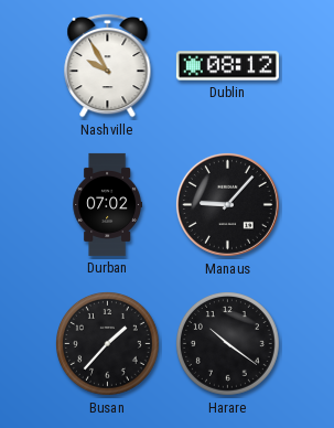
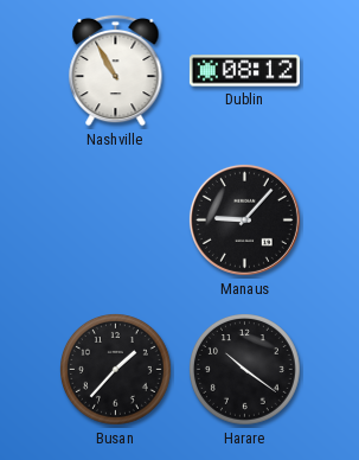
Nashville: 9:55 -> 10:55
Durban: 07:02 -> none
